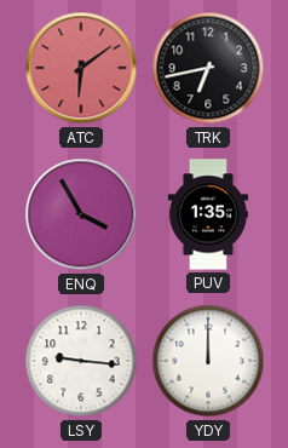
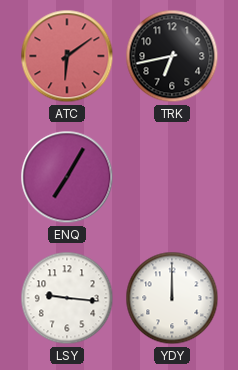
ENQ: 3:55 -> 7:05
PUV: 1:35 -> none
